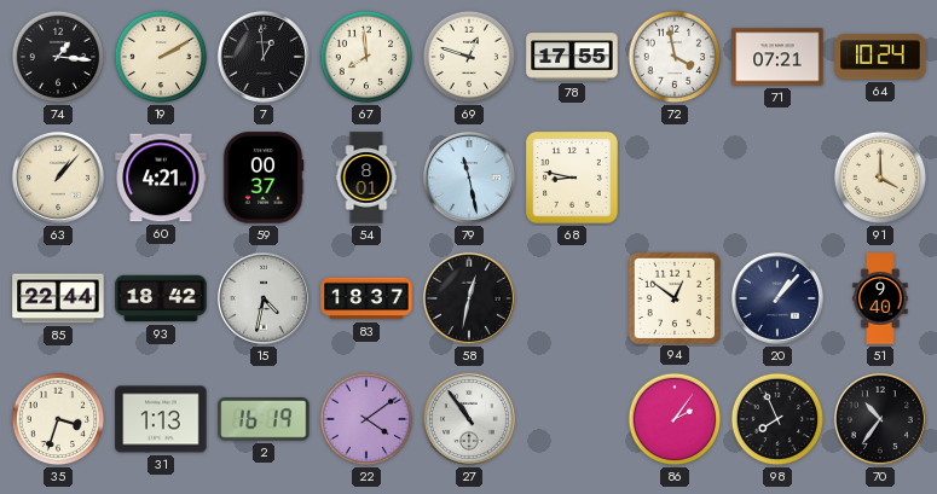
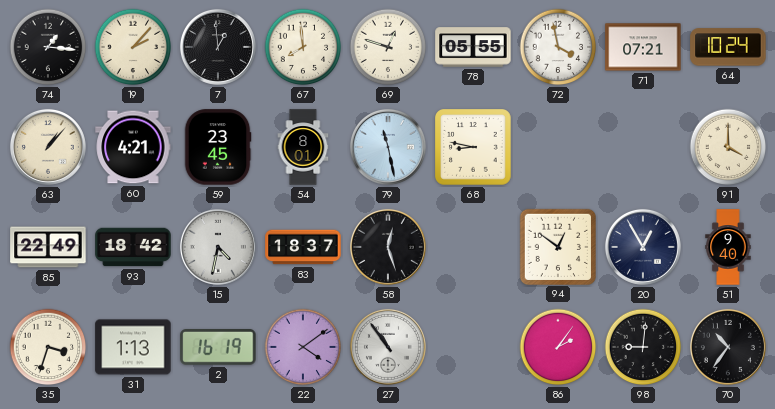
19: 2:10 -> 2:07
78: 17:55 -> 05:55
59: 00:37 -> 23:45
85: 22:44 -> 22:49
58: 12:32 -> 12:27
20: 1:07 -> 12:55
98: 7:56 -> 9:01
